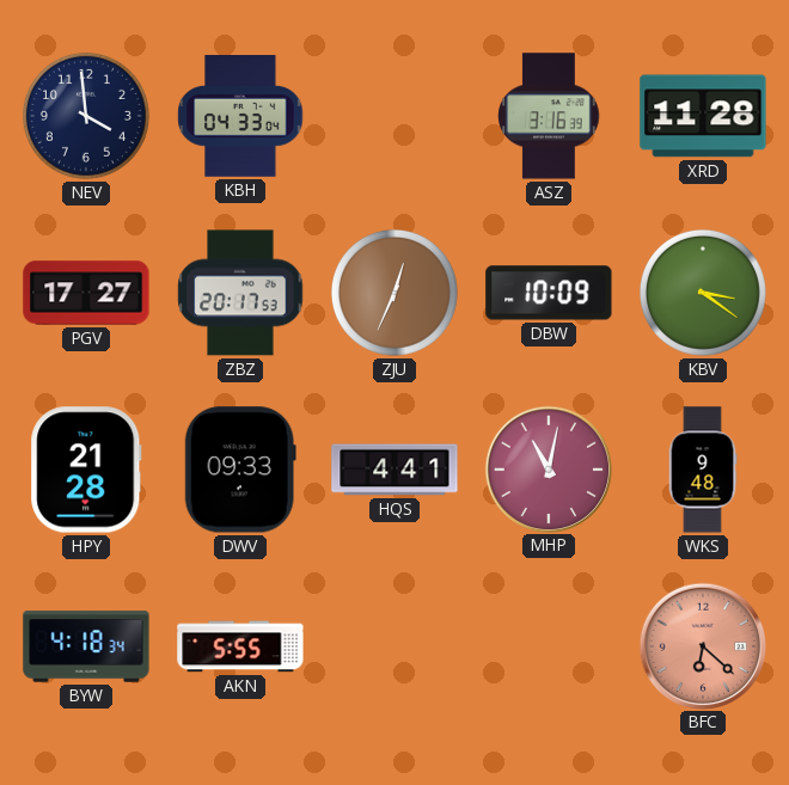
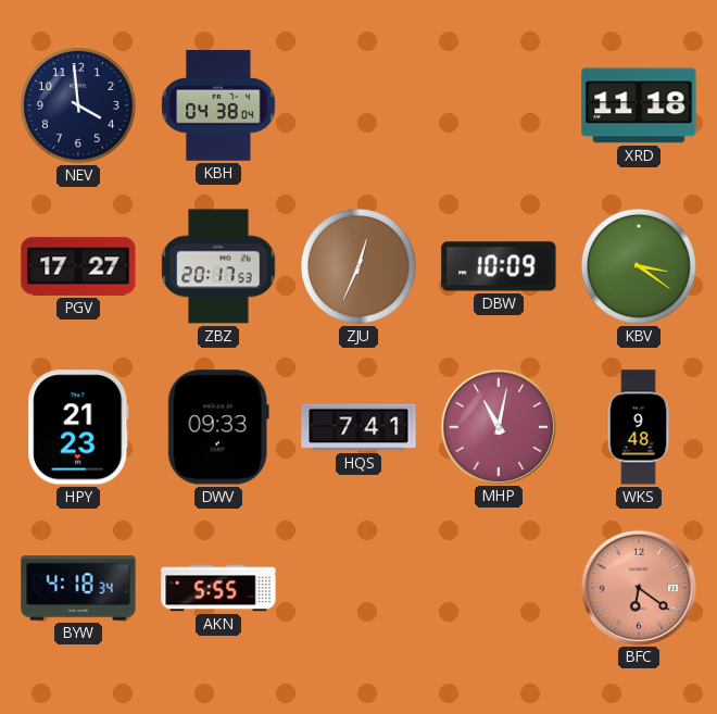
KBH: 04:33 -> 04:38
ASZ: 3:16 -> none
XRD: 11:28 -> 11:18
HPY: 21:28 -> 21:23
HQS: 4:41 -> 7:41
BFC: 6:22 -> 6:21
